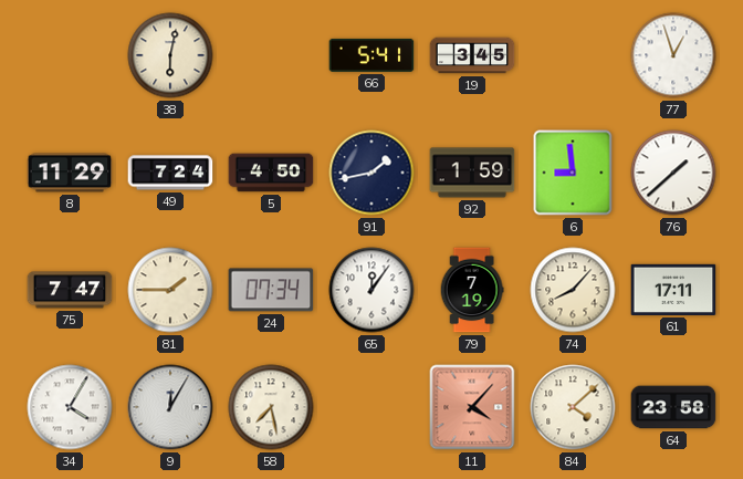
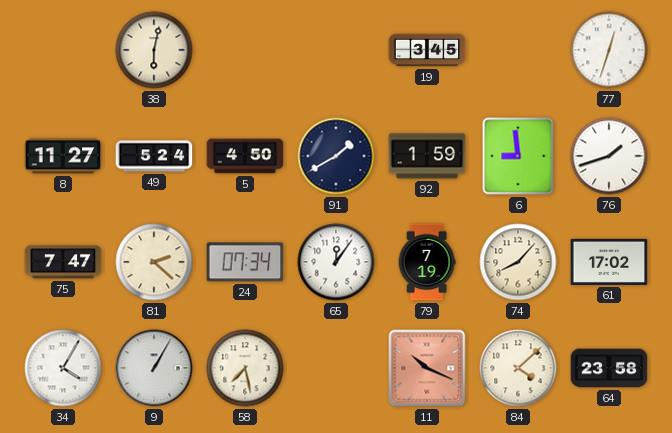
66: 5:41 -> none
77: 12:57 -> 12:33
8: 11:29 -> 11:27
49: 7:24 -> 5:24
91: 1:43 -> 1:40
76: 1:38 -> 1:42
81: 1:45 -> 2:22
61: 17:11 -> 17:02
9: 12:05 -> 1:05
11: 4:07 -> 10:19
